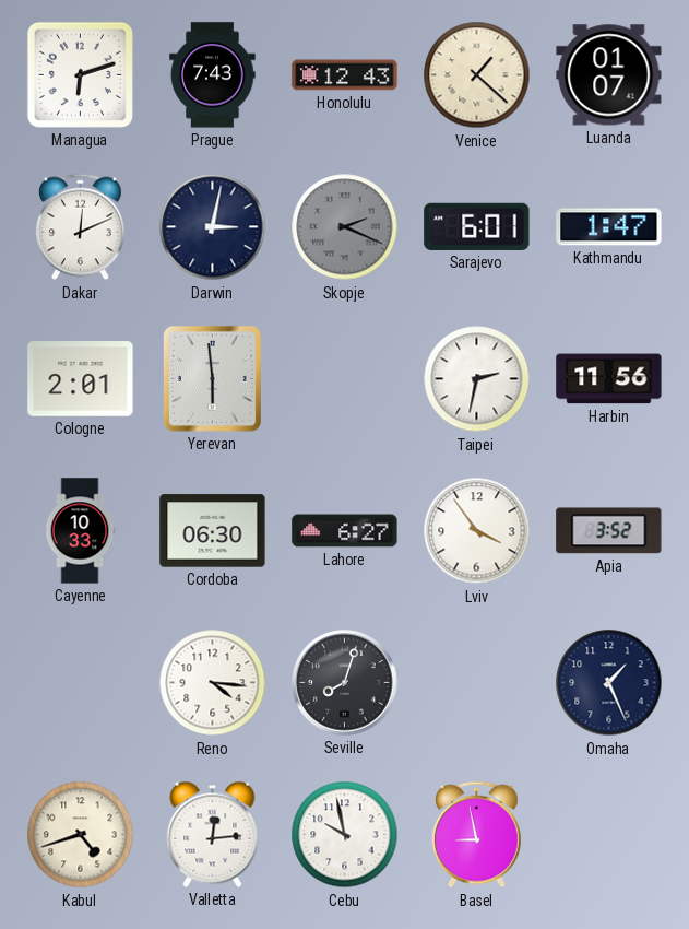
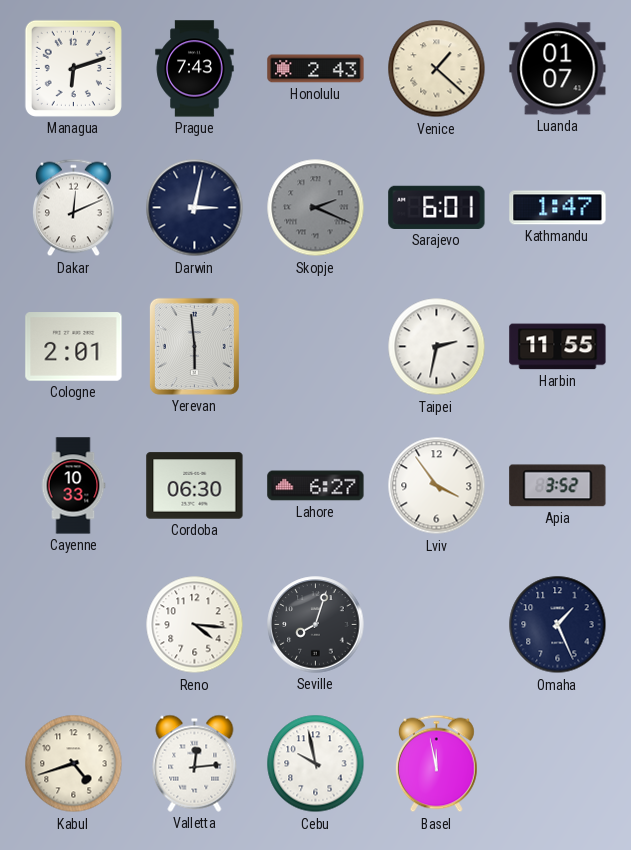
Honolulu: 12:43 -> 2:43
Harbin: 11:56 -> 11:55
Basel: 8:58 -> 11:58
